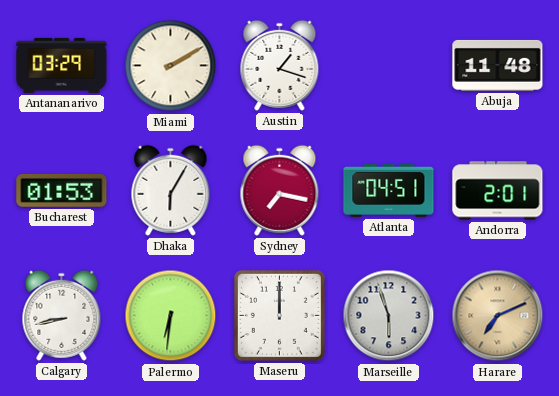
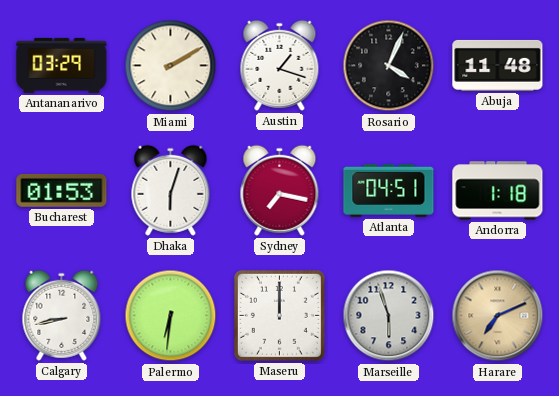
Rosario: none -> 4:04
Dhaka: 6:05 -> 6:03
Andorra: 2:01 -> 1:18
